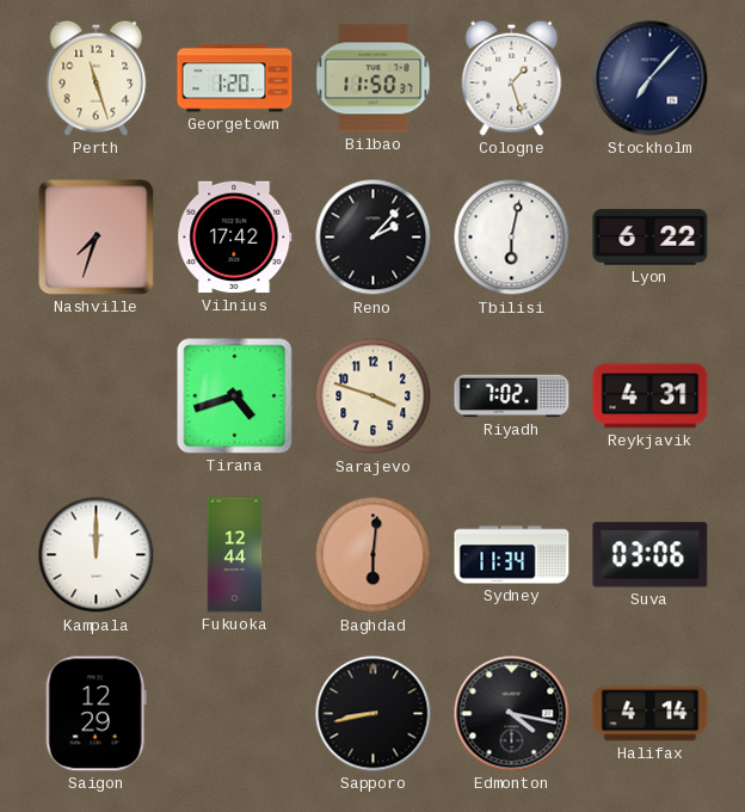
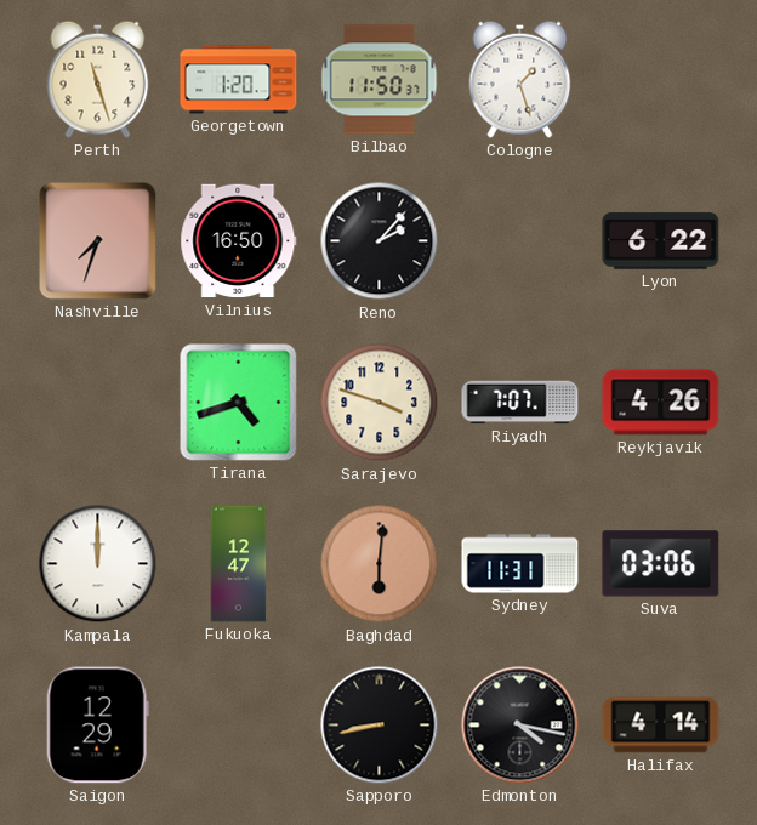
Stockholm: 7:07 -> none
Vilnius: 17:42 -> 16:50
Tbilisi: 6:02 -> none
Riyadh: 7:02 -> 7:07
Reykjavik: 4:31 -> 4:26
Fukuoka: 12:44 -> 12:47
Sydney: 11:34 -> 11:31
